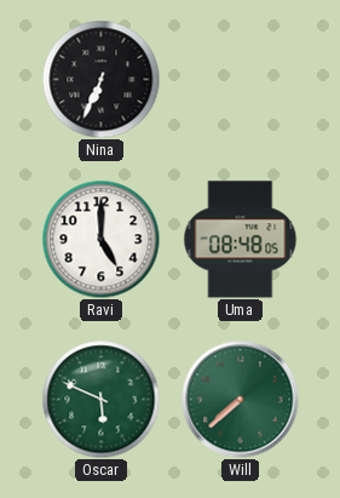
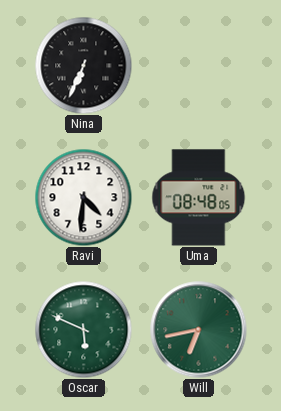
Ravi: 5:00 -> 4:31
Will: 7:38 -> 6:43
